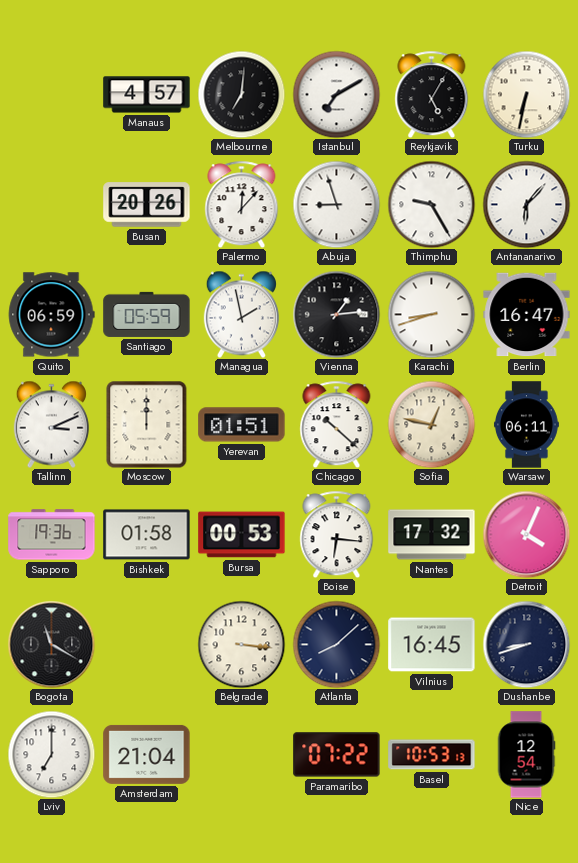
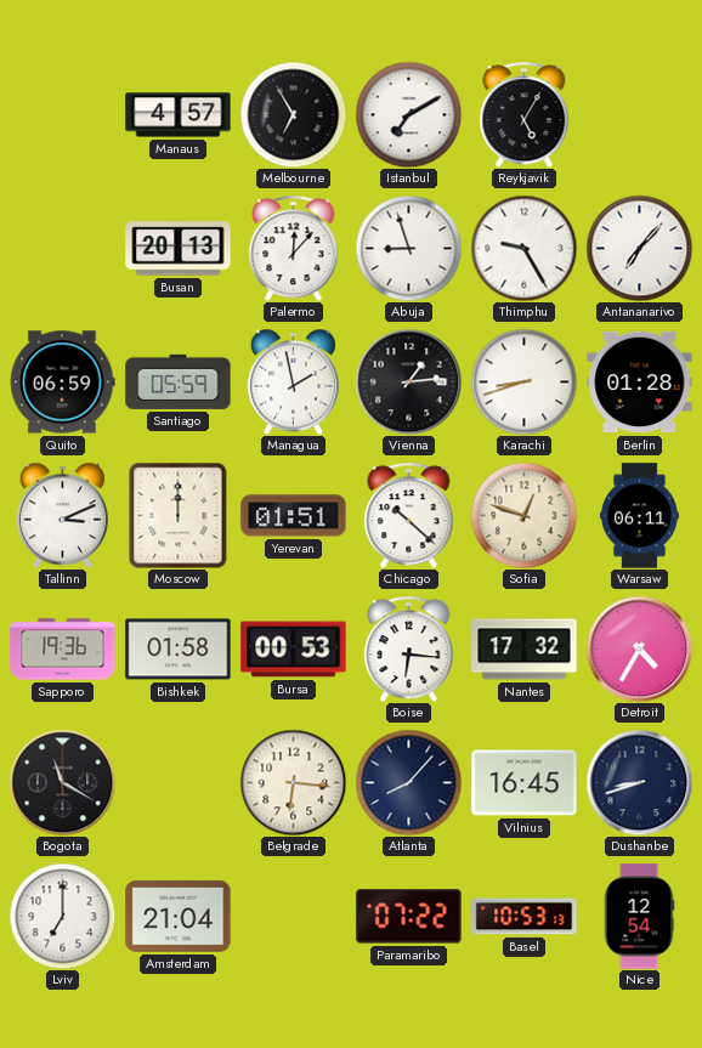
Melbourne: 7:01 -> 6:55
Turku: 6:32 -> none
Busan: 20:26 -> 20:13
Antananarivo: 6:07 -> 7:07
Berlin: 16:47 -> 01:28
Sofia: 12:47 -> 12:48
Detroit: 4:04 -> 4:35
Belgrade: 3:16 -> 6:16
Atlanta: 8:08 -> 8:07
